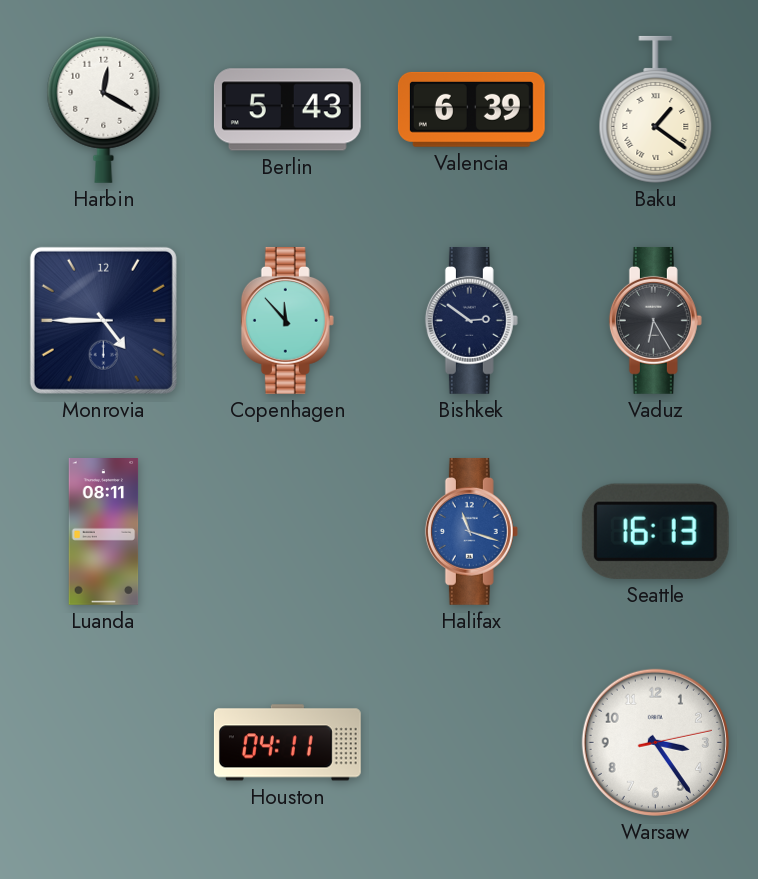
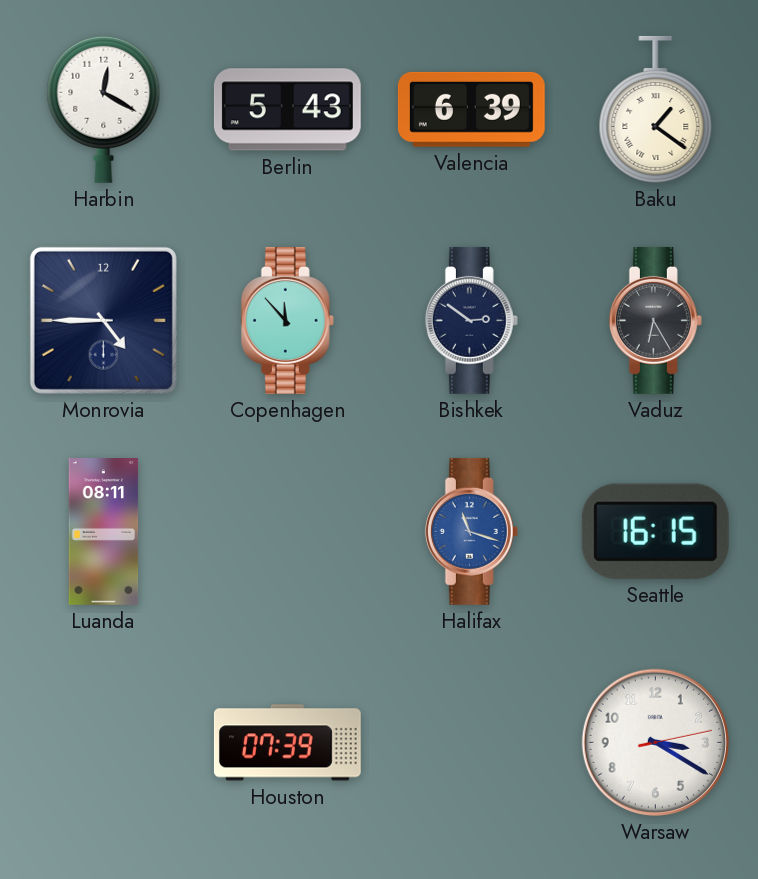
Seattle: 16:13 -> 16:15
Houston: 04:11 -> 07:39
Warsaw: 3:24 -> 3:20
